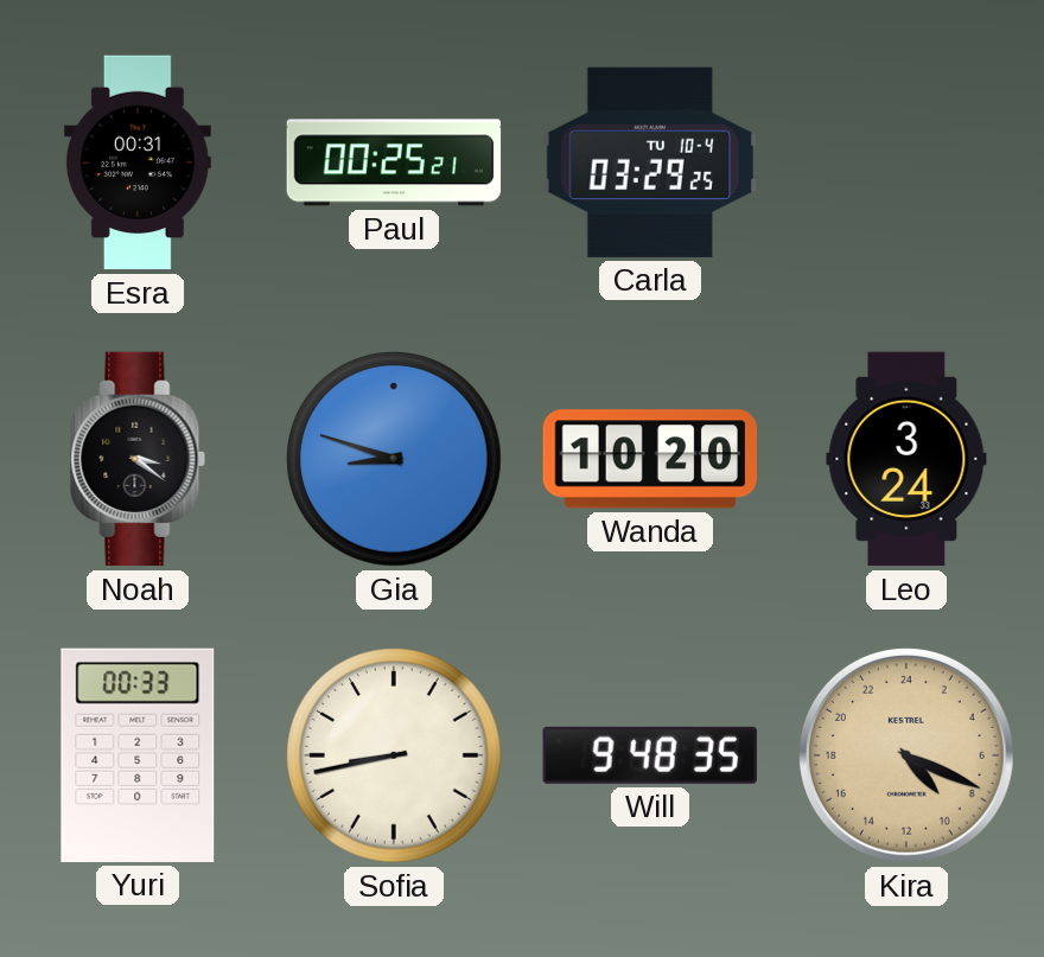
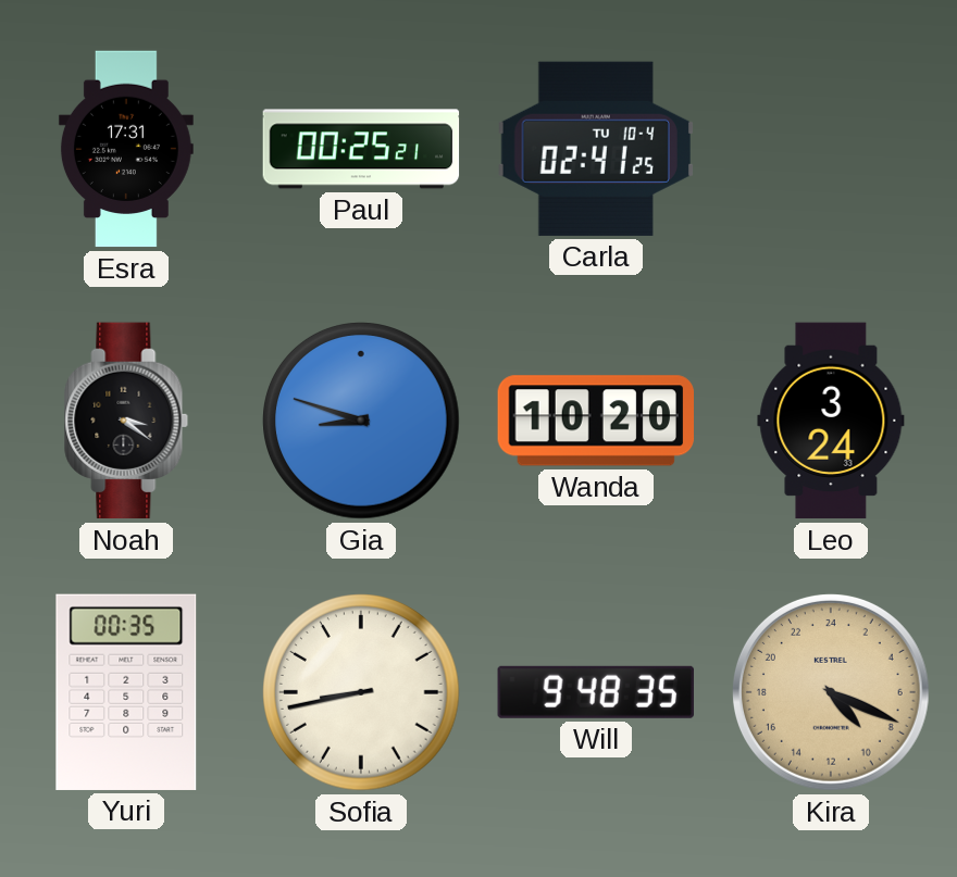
Esra: 00:31 -> 17:31
Carla: 03:29 -> 02:41
Yuri: 00:33 -> 00:35
